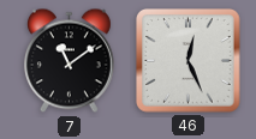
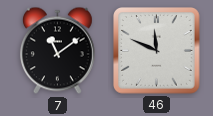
46: 12:26 -> 11:49
